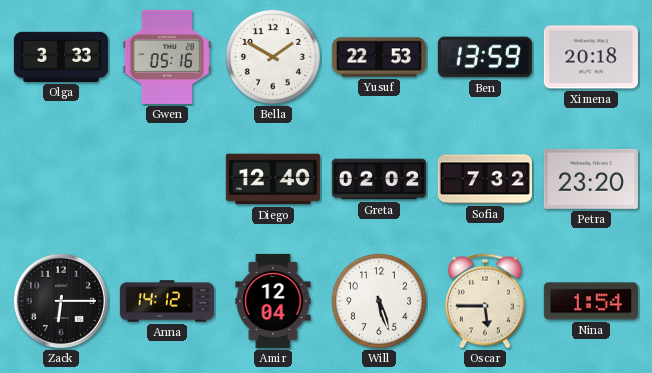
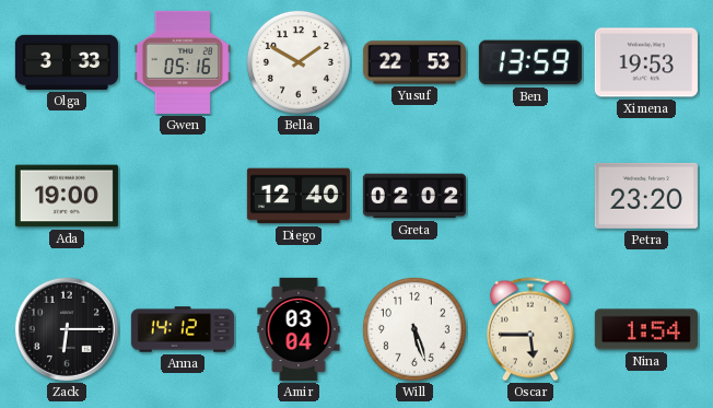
Ximena: 20:18 -> 19:53
Ada: none -> 19:00
Sofia: 7:32 -> none
Amir: 12:04 -> 03:04
